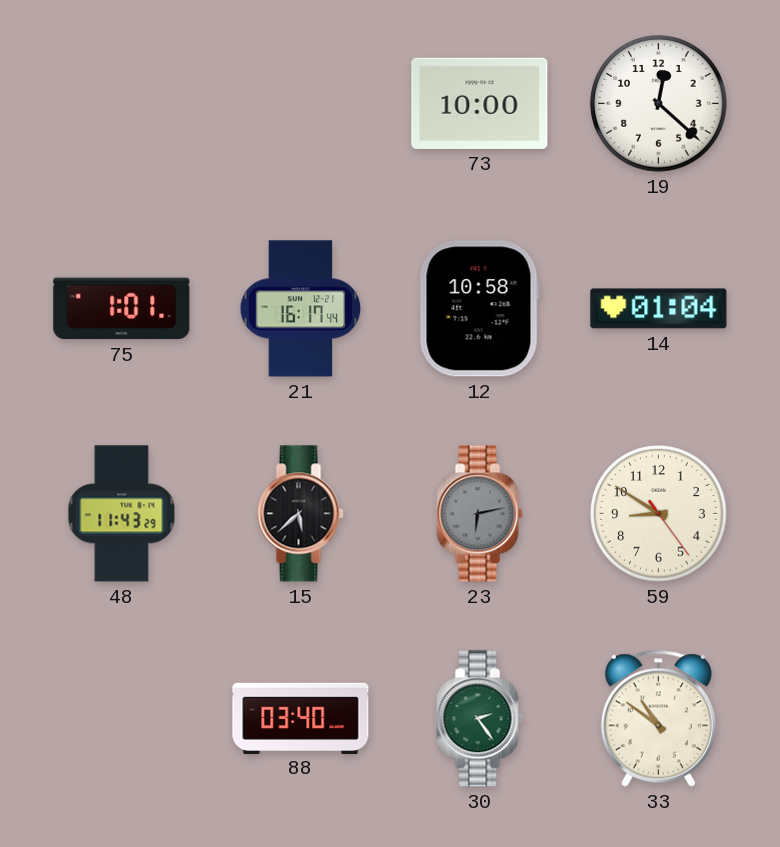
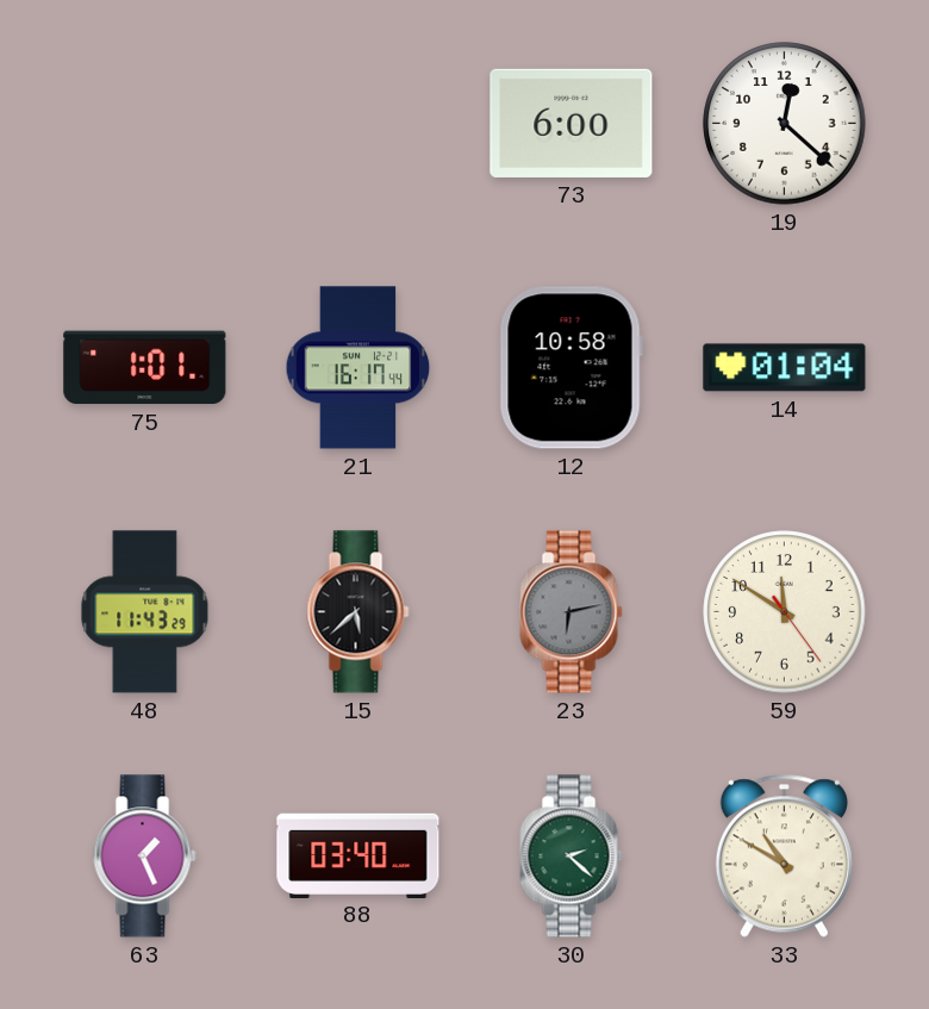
73: 10:00 -> 6:00
59: 8:50 -> 11:50
63: none -> 1:26
30: 2:24 -> 2:22
33: 10:51 -> 10:50
